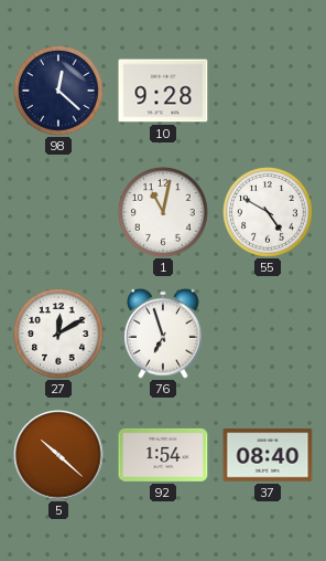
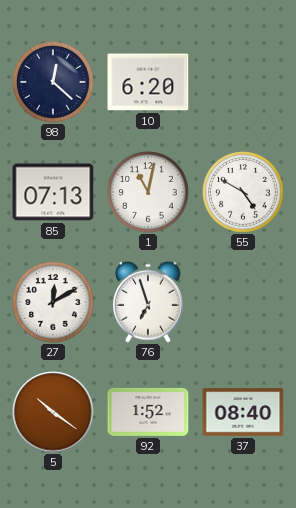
10: 9:28 -> 6:20
85: none -> 07:13
5: 10:22 -> 10:21
92: 1:54 -> 1:52
